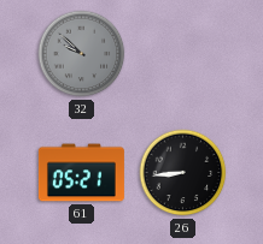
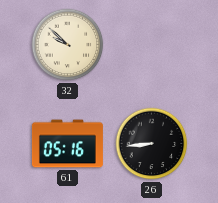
32 dial: grey -> cream
61: 05:21 -> 05:16
